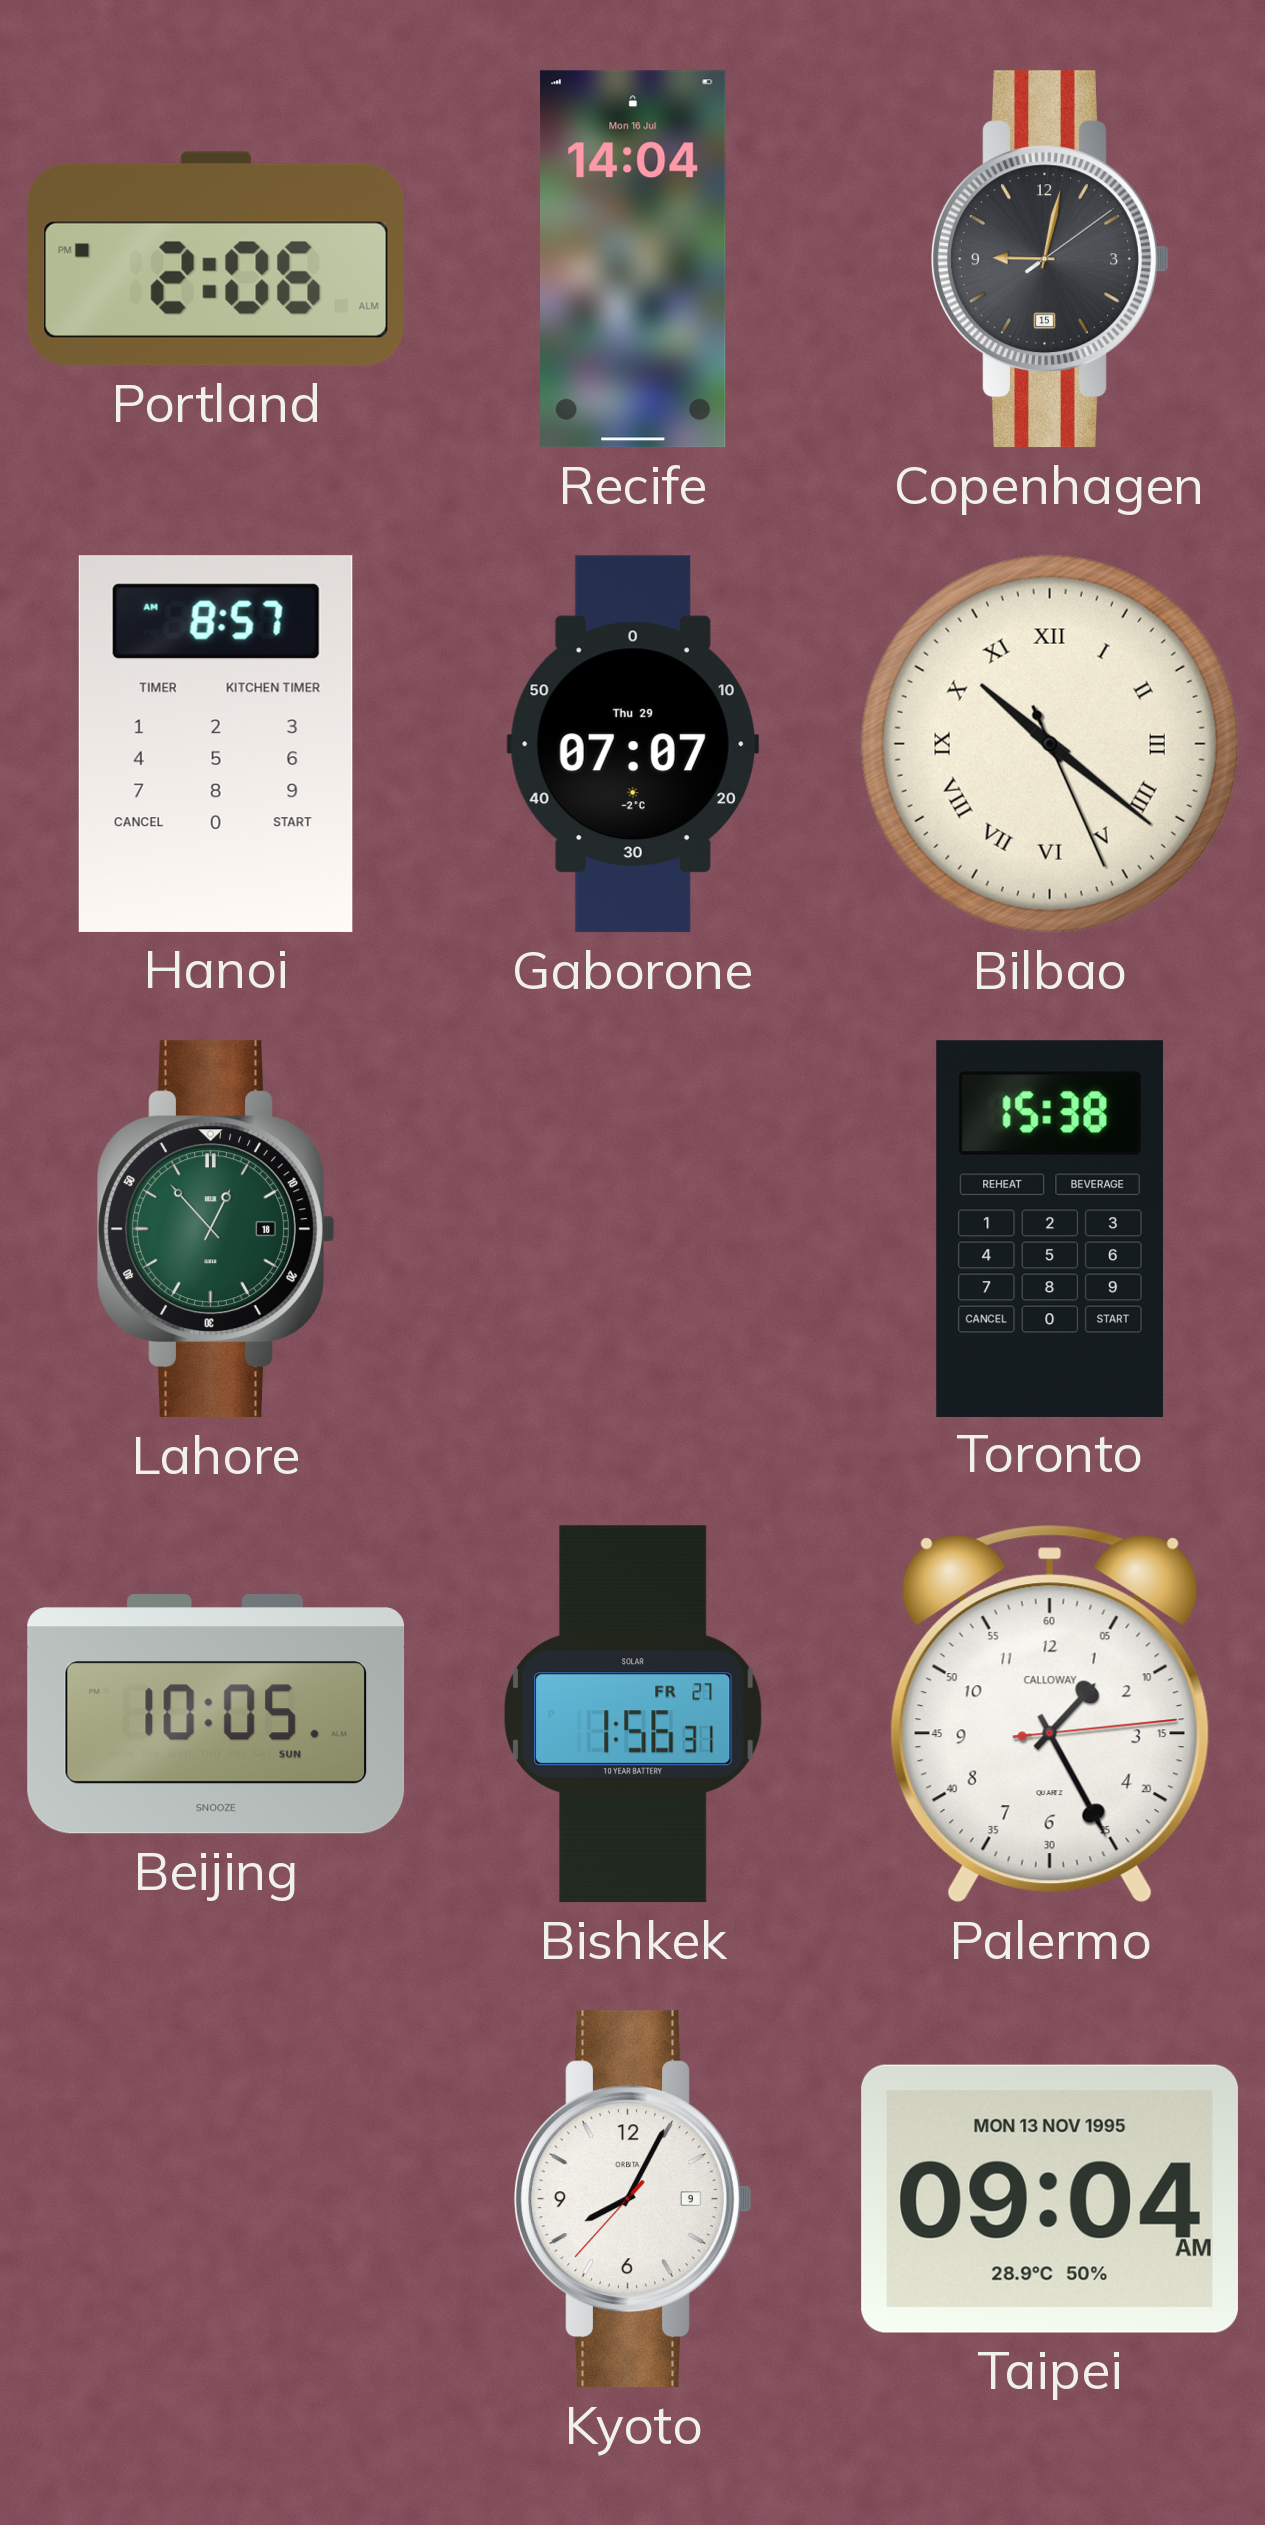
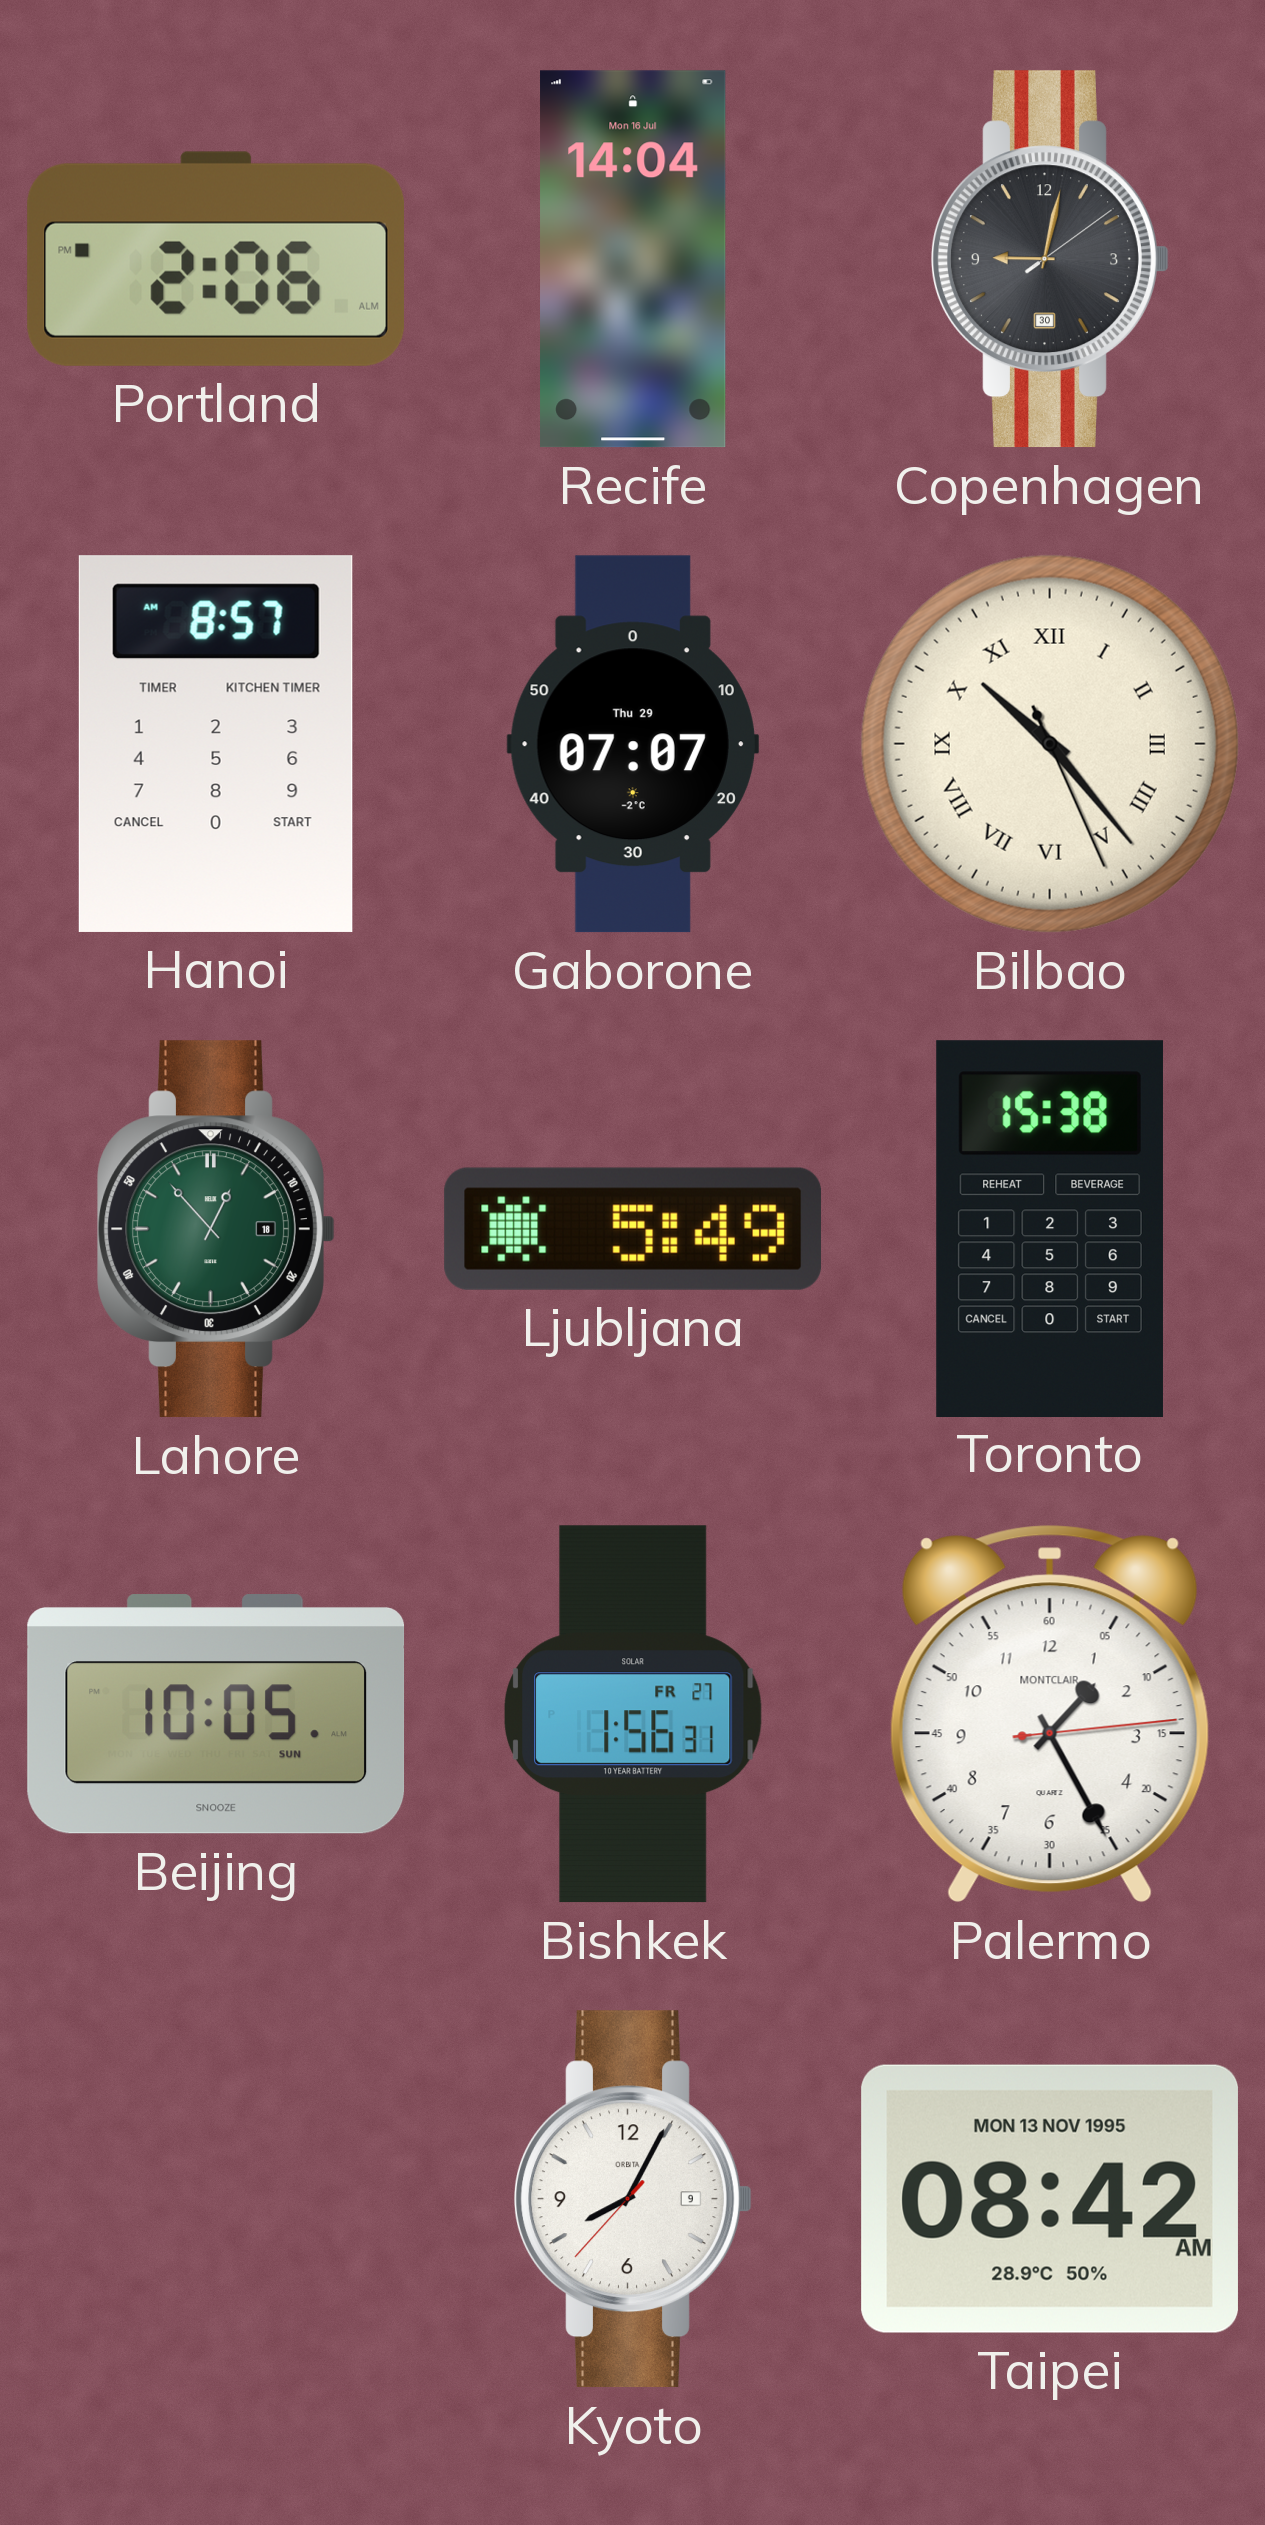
Copenhagen date: 15 -> 30
Bilbao: 10:21 -> 10:23
Ljubljana: none -> 5:49
Palermo brand: CALLOWAY -> MONTCLAIR
Taipei: 09:04 -> 08:42
